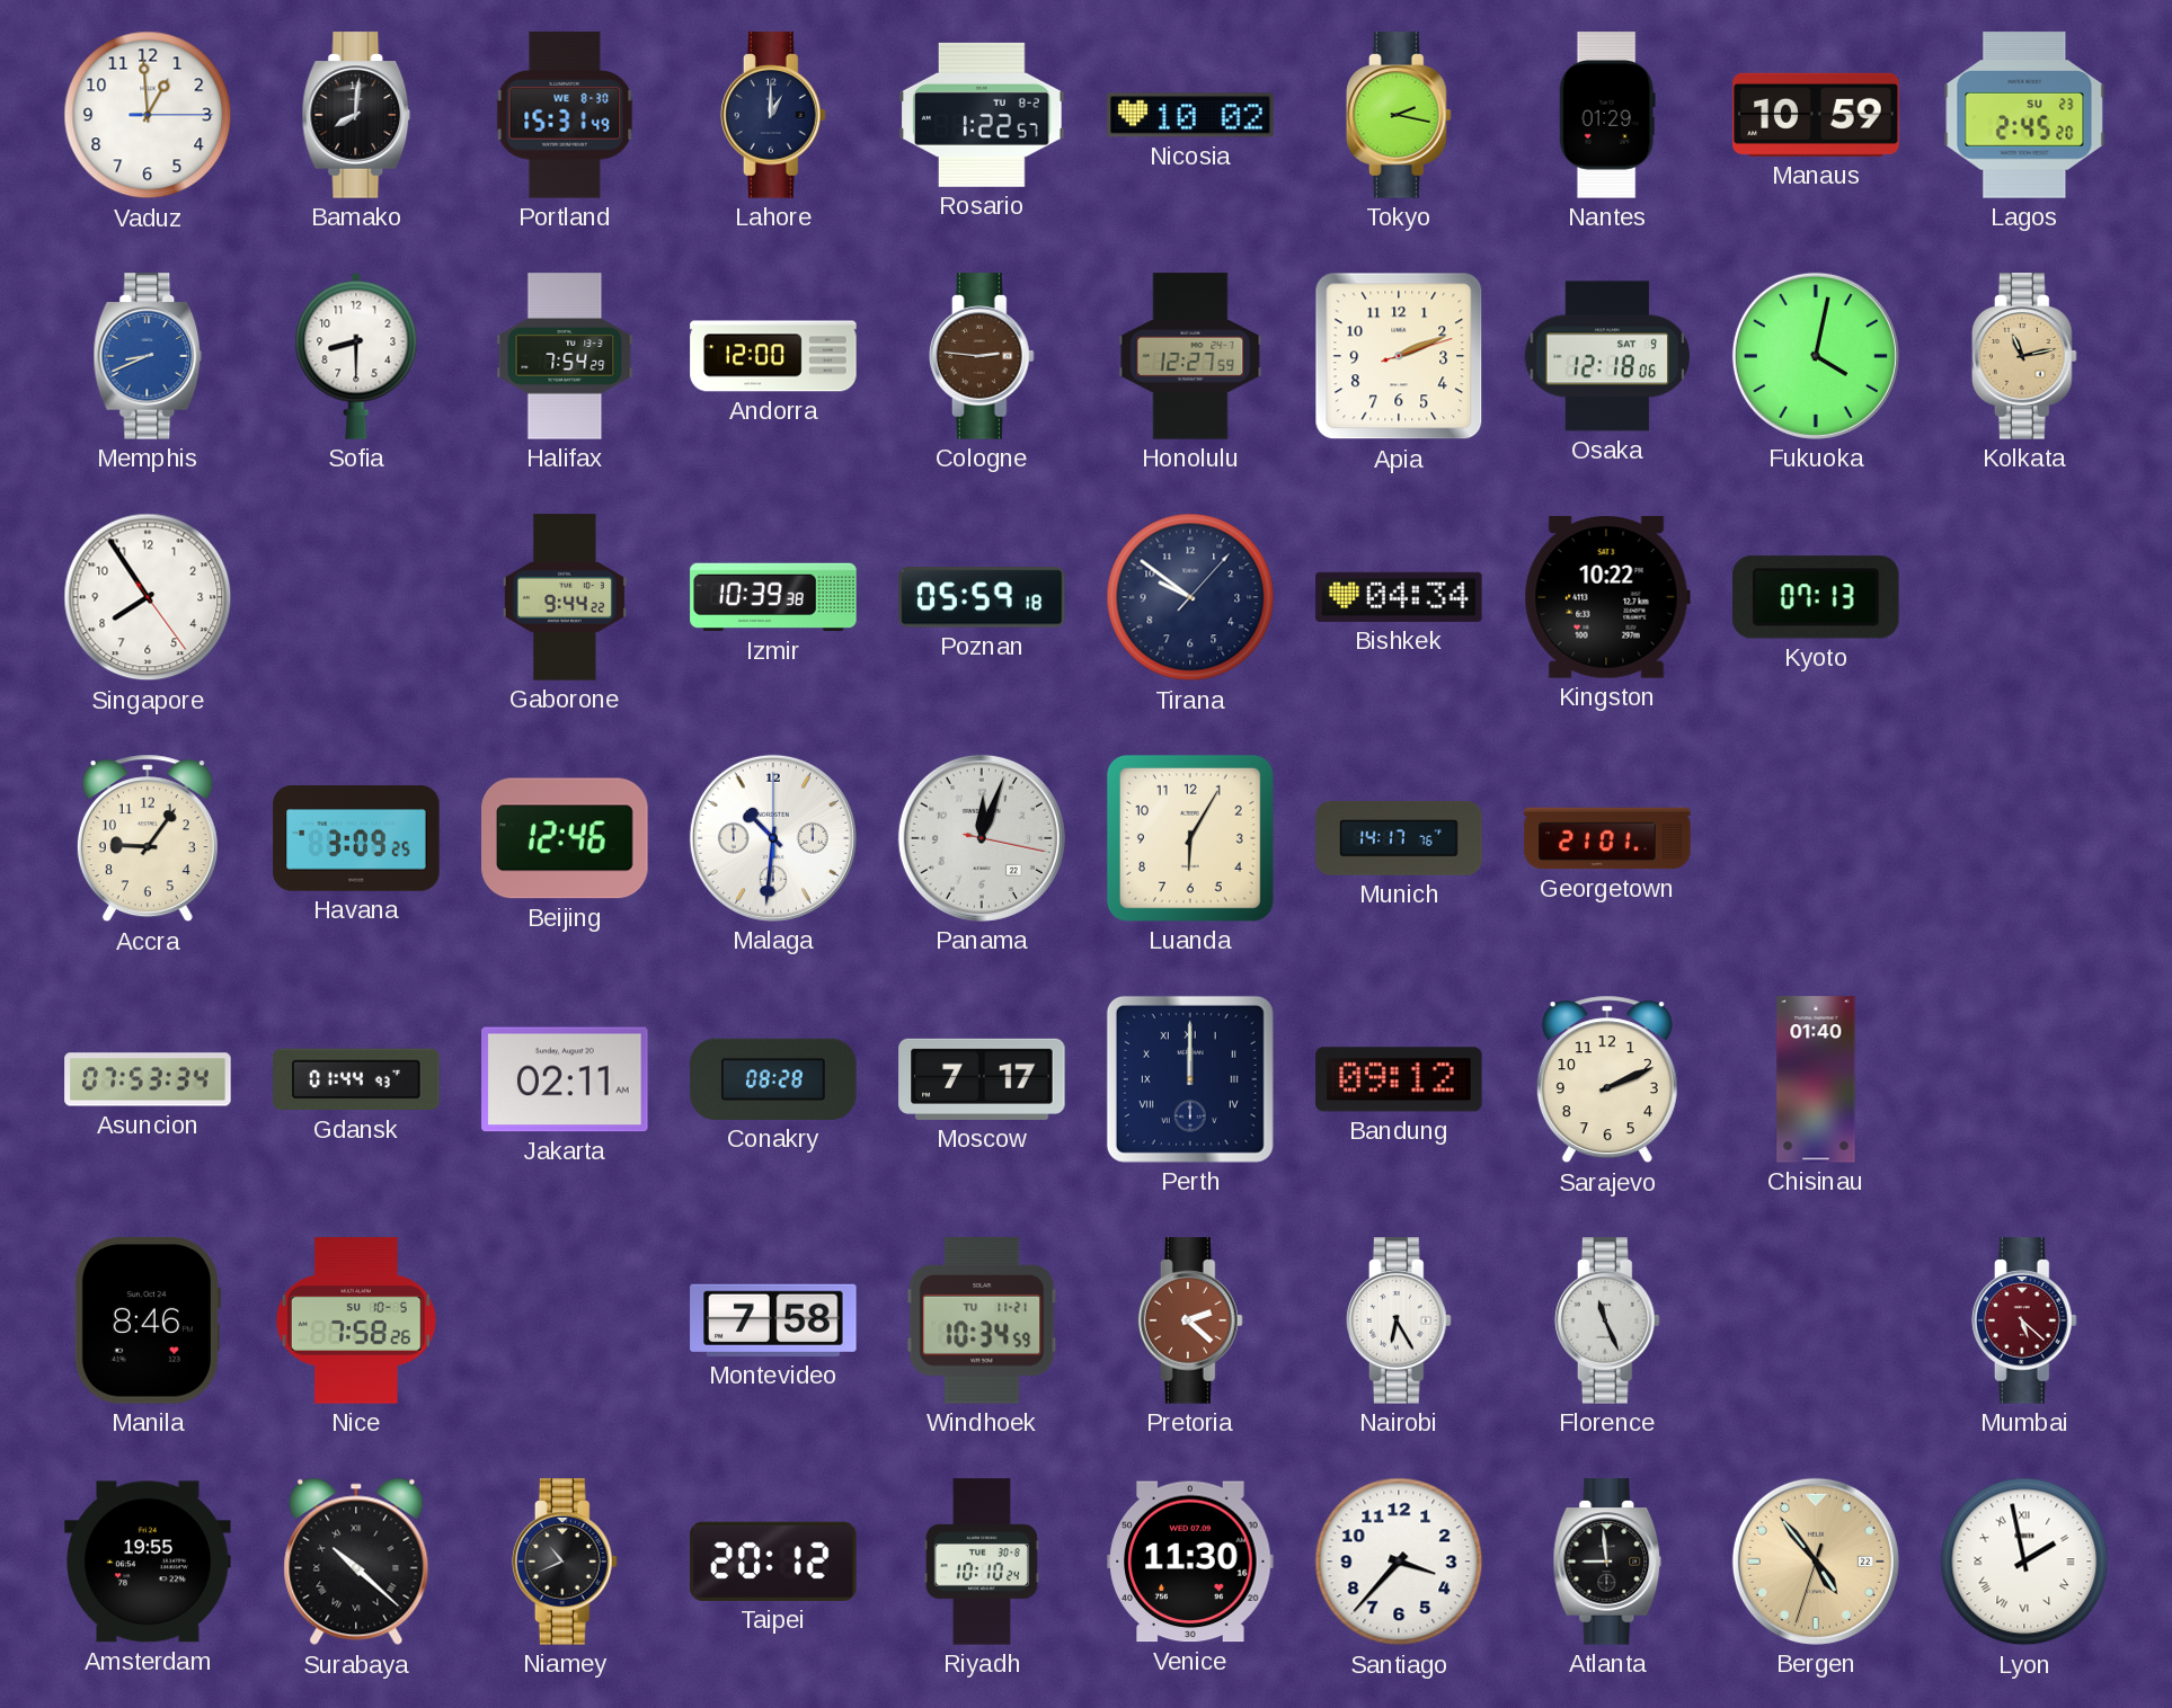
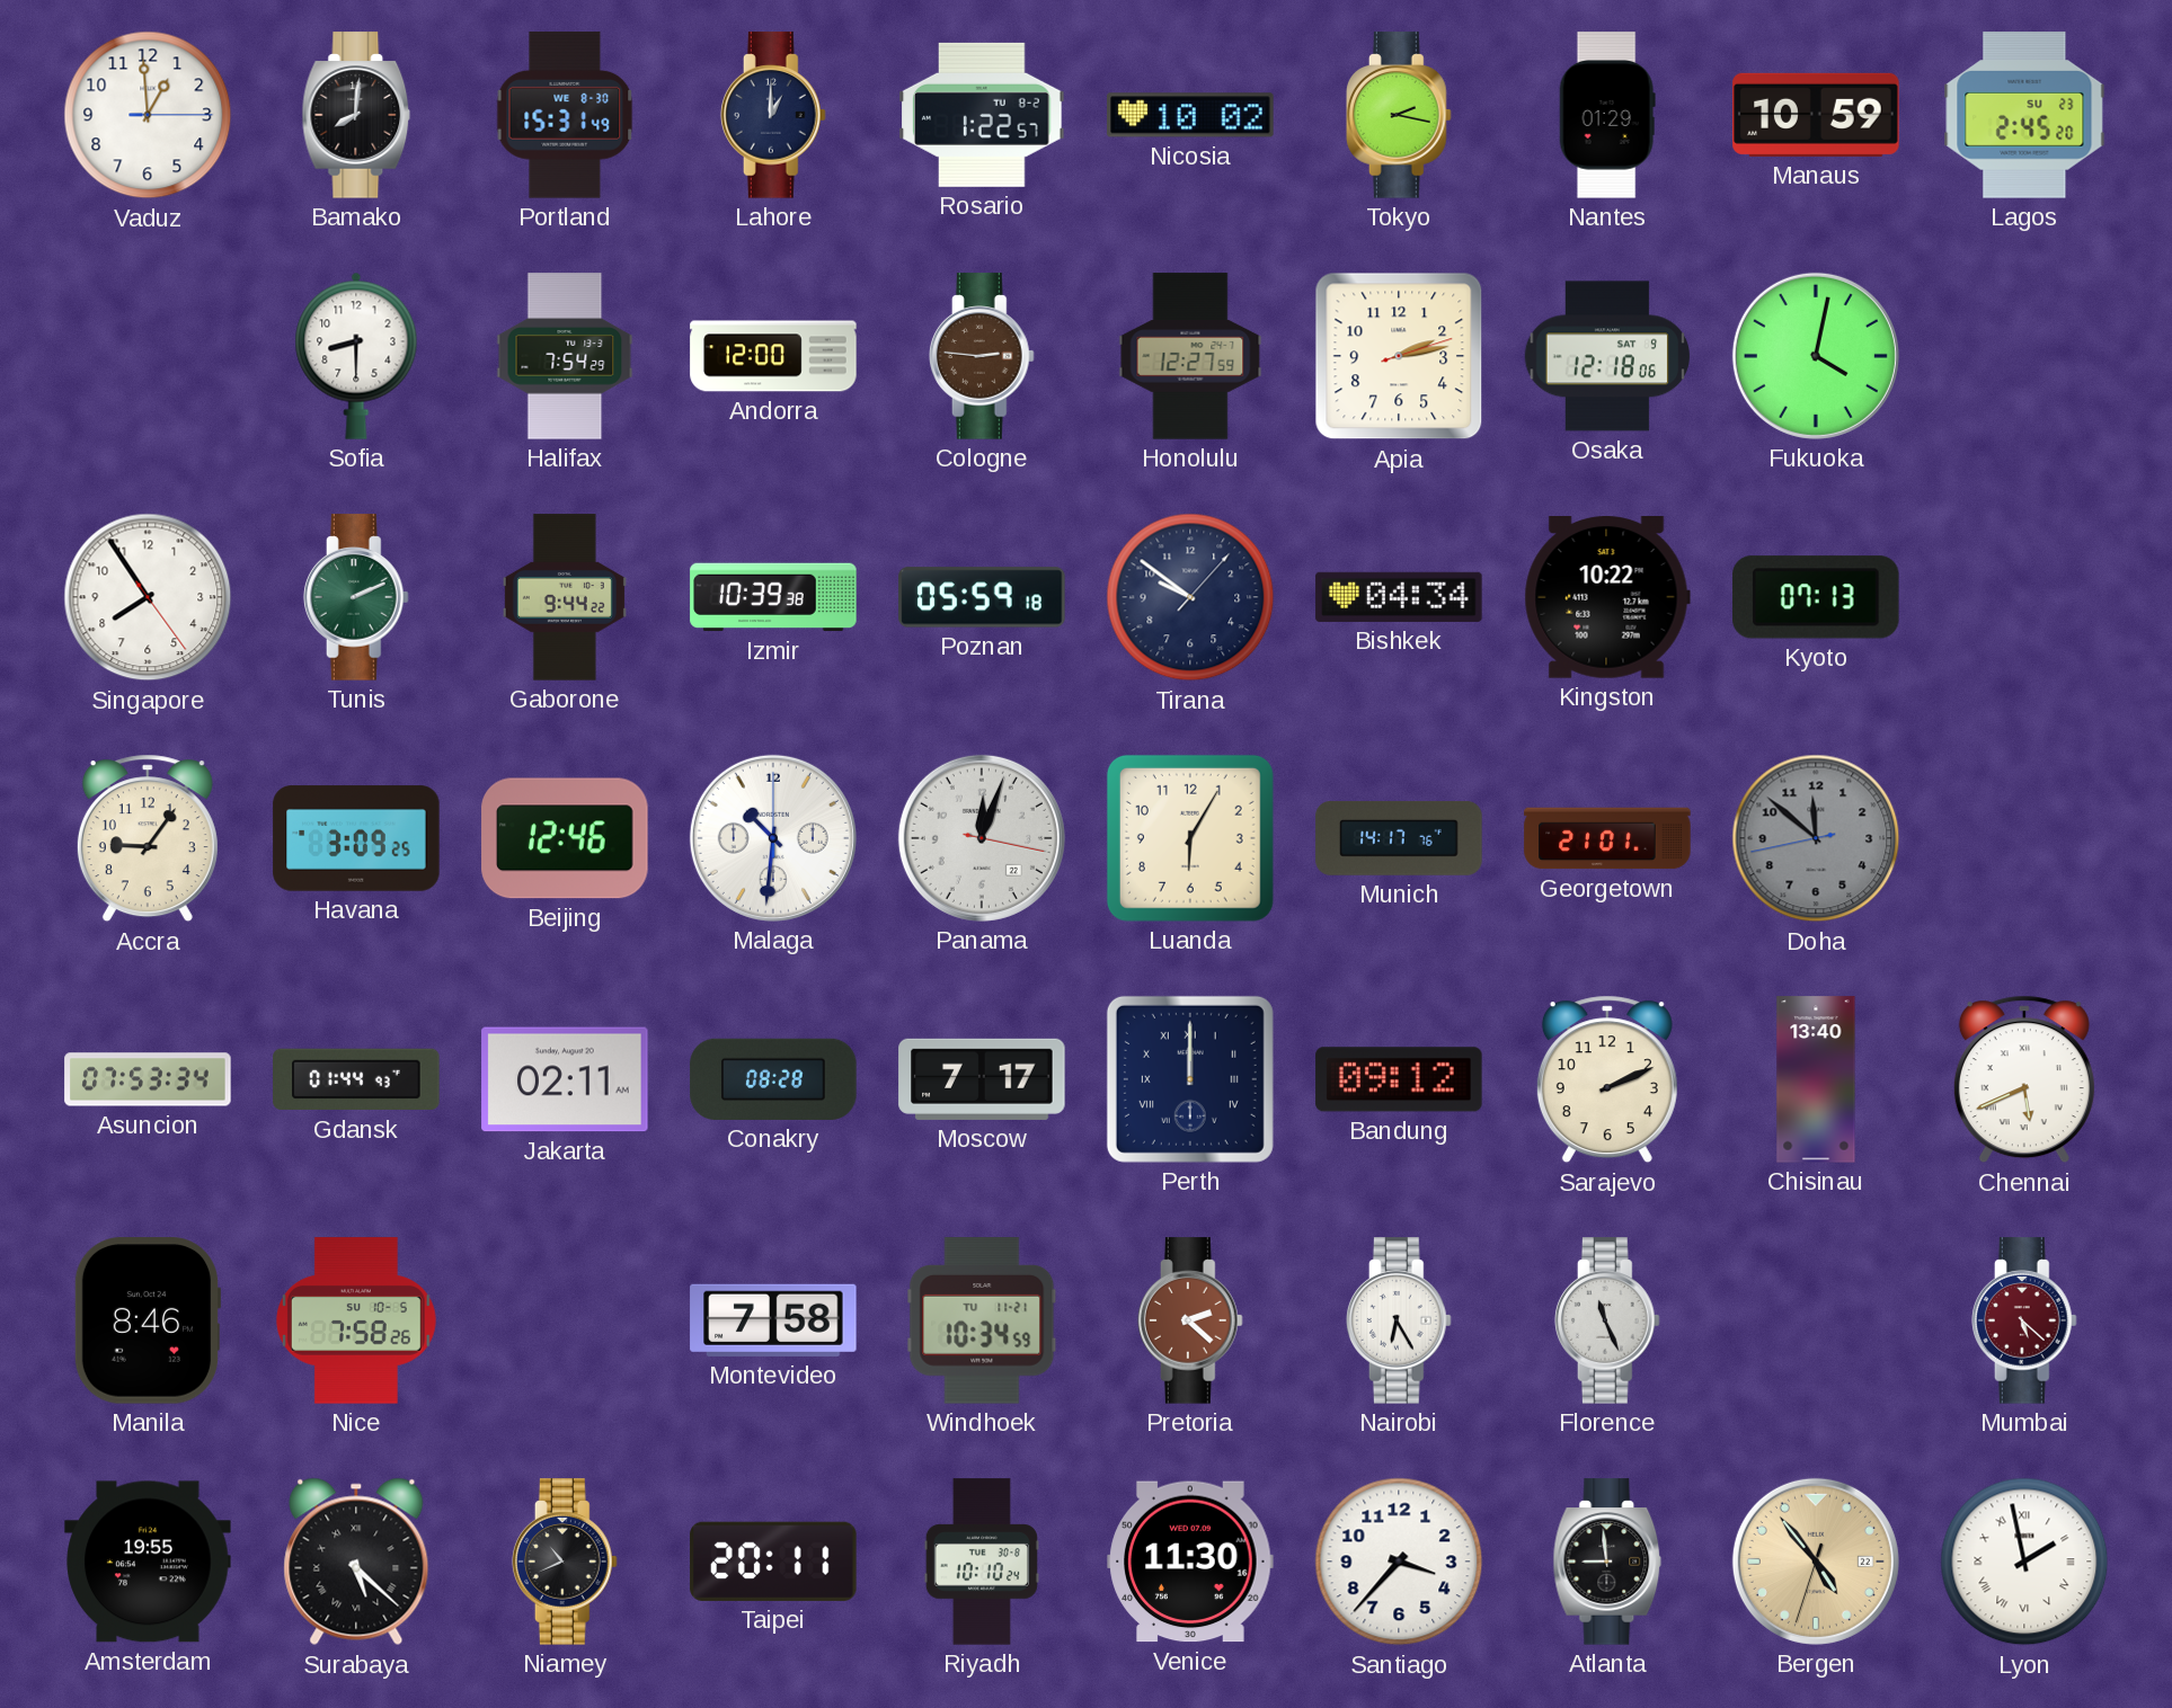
Memphis: 8:41 -> none
Apia: 2:11 -> 2:13
Kolkata: 11:13 -> none
Tunis: none -> 2:11
Doha: none -> 11:51
Chisinau: 01:40 -> 13:40
Chennai: none -> 5:41
Surabaya: 10:22 -> 5:22
Taipei: 20:12 -> 20:11
